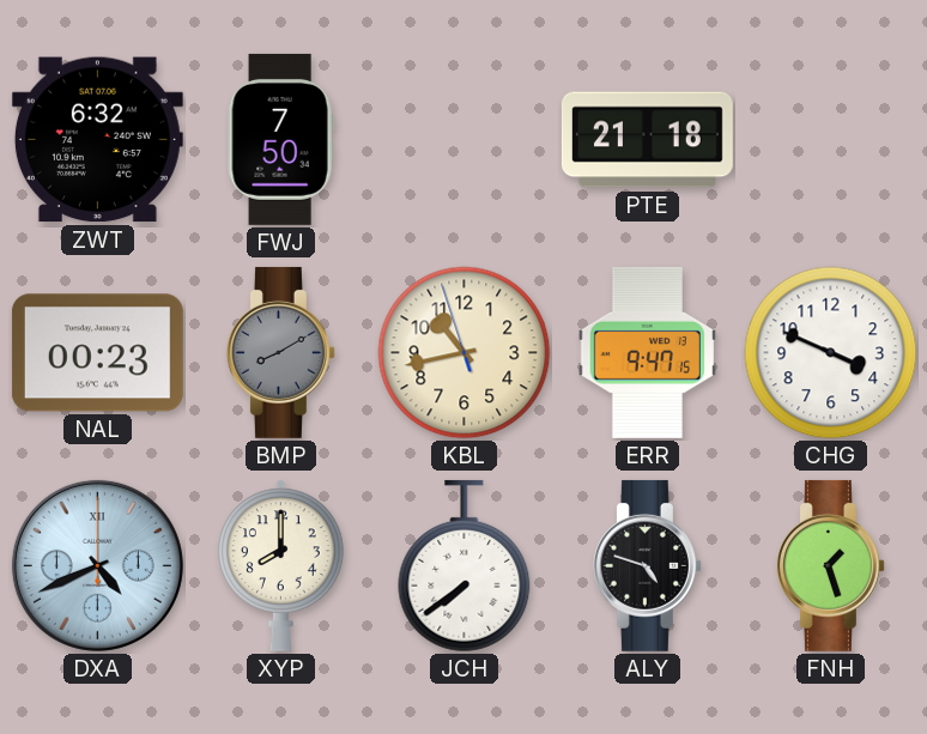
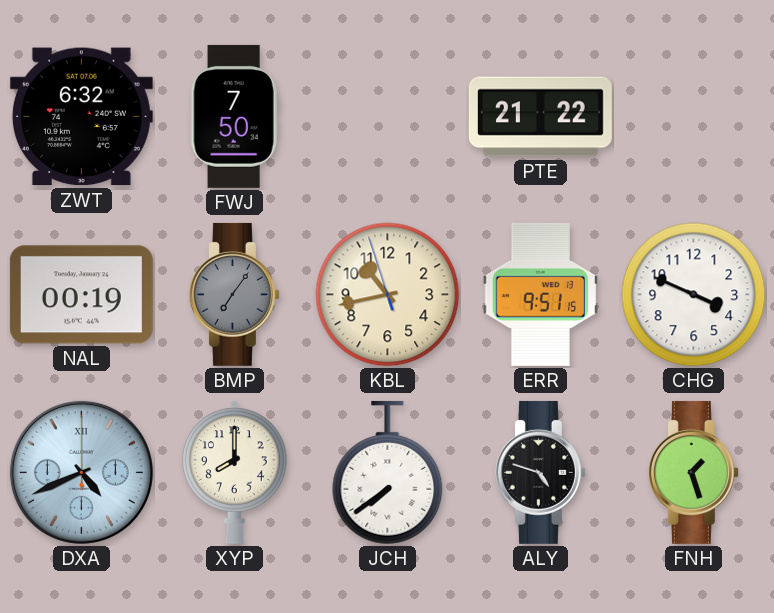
PTE: 21:18 -> 21:22
NAL: 00:23 -> 00:19
BMP: 8:10 -> 7:06
ERR: 9:47 -> 9:51
